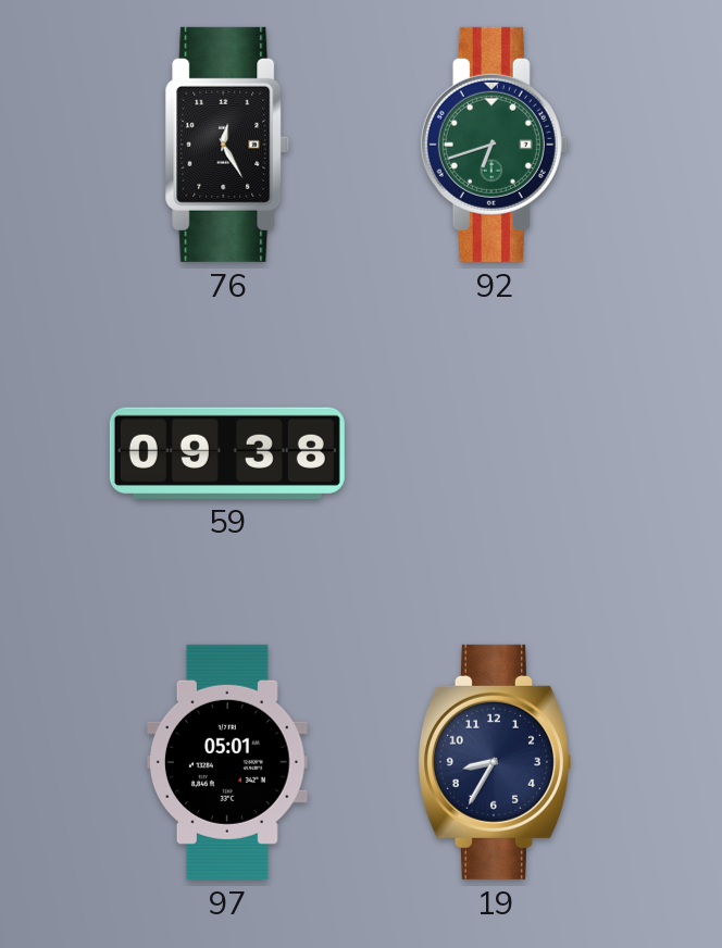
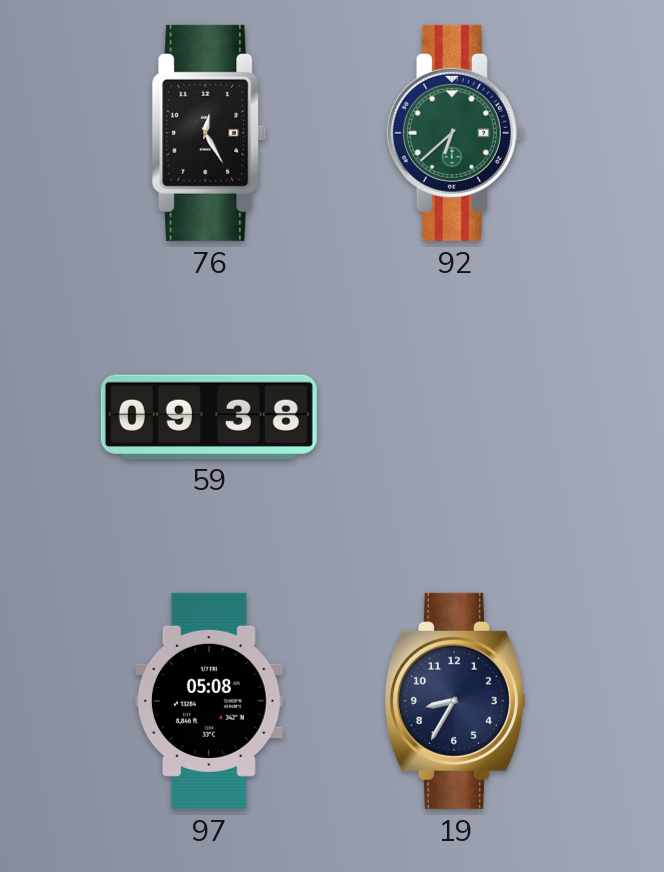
92: 6:42 -> 6:38
97: 05:01 -> 05:08
